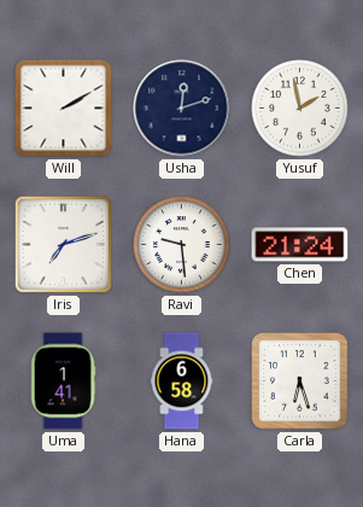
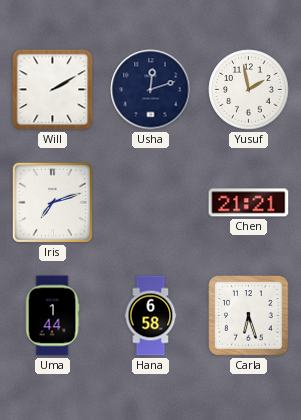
Ravi: 9:29 -> none
Chen: 21:24 -> 21:21
Uma: 1:41 -> 1:44
